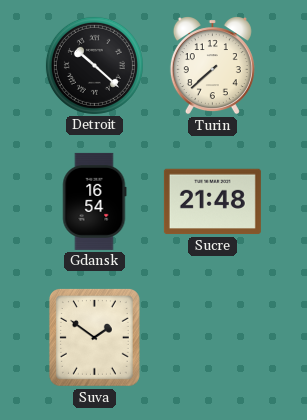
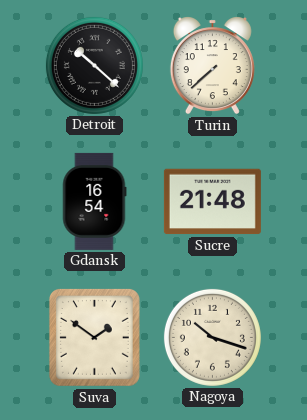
Nagoya: none -> 10:18
